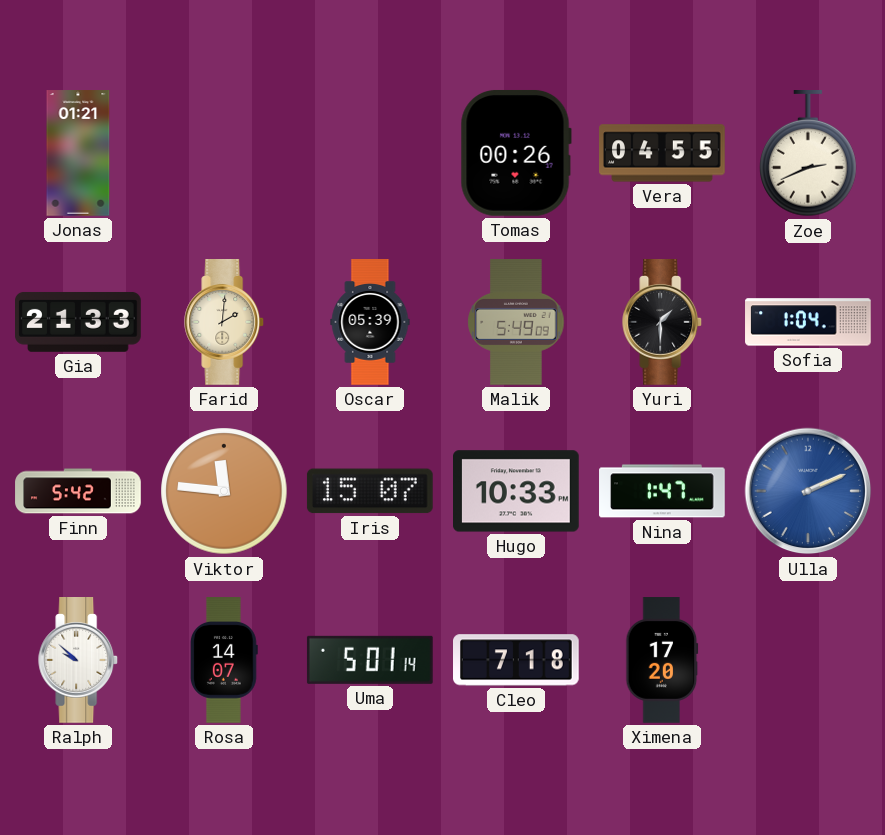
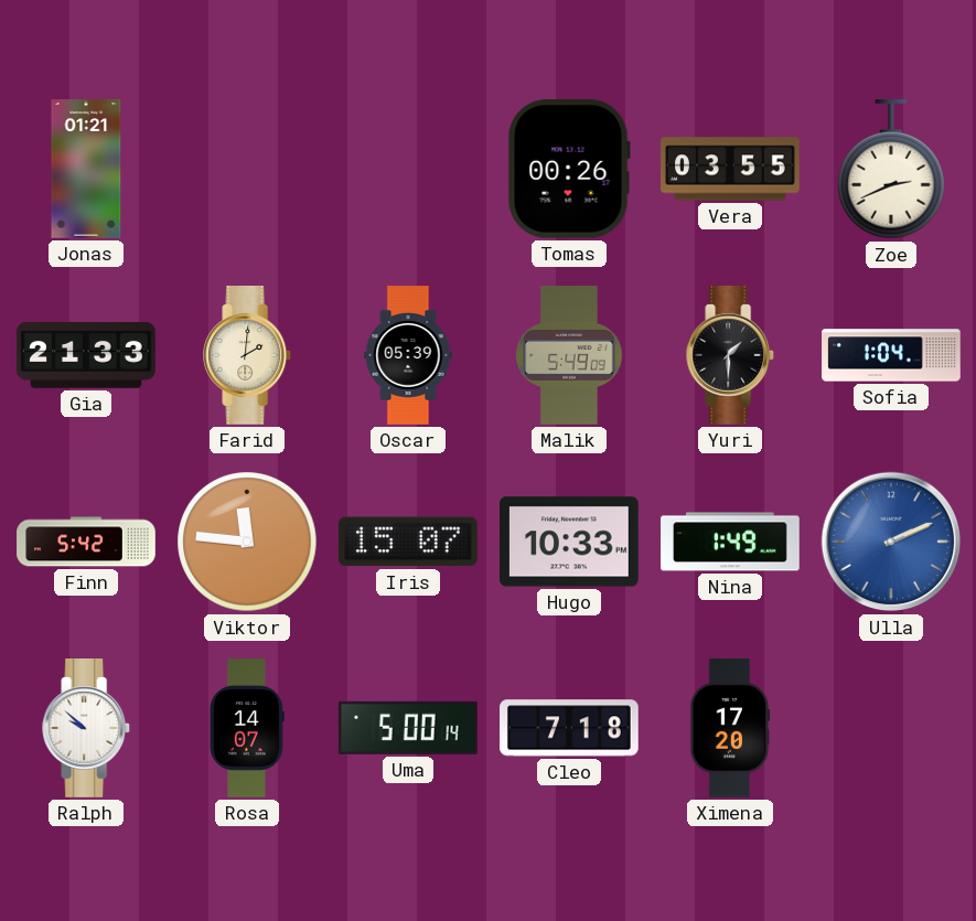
Vera: 04:55 -> 03:55
Nina: 1:47 -> 1:49
Uma: 5:01 -> 5:00
